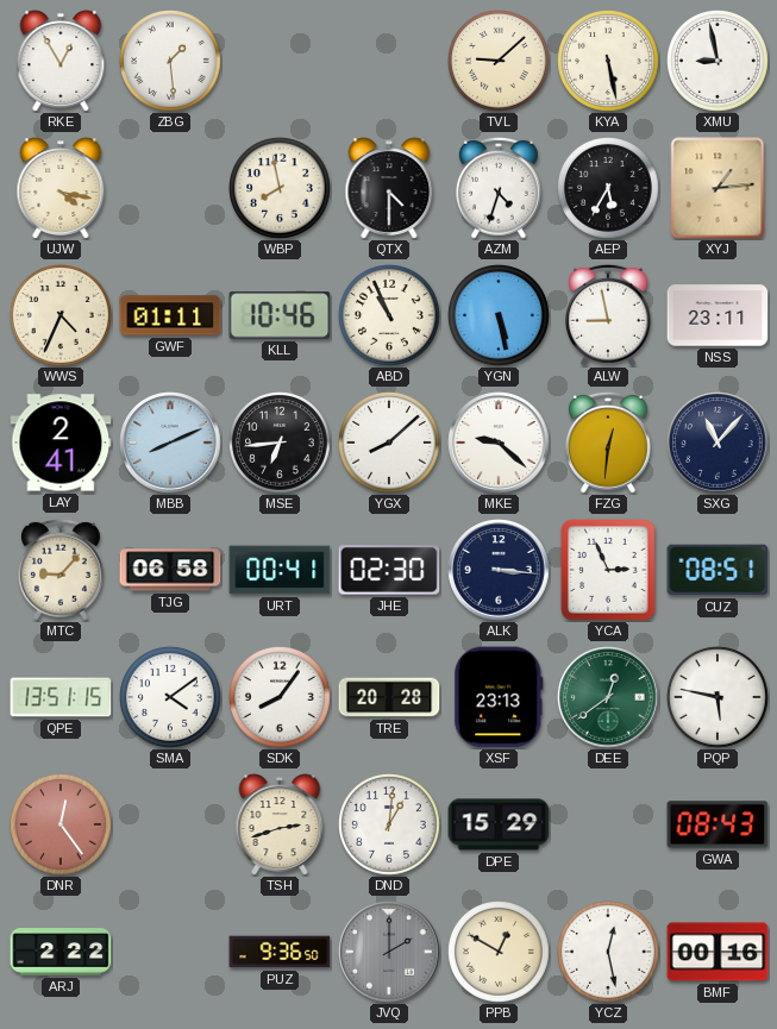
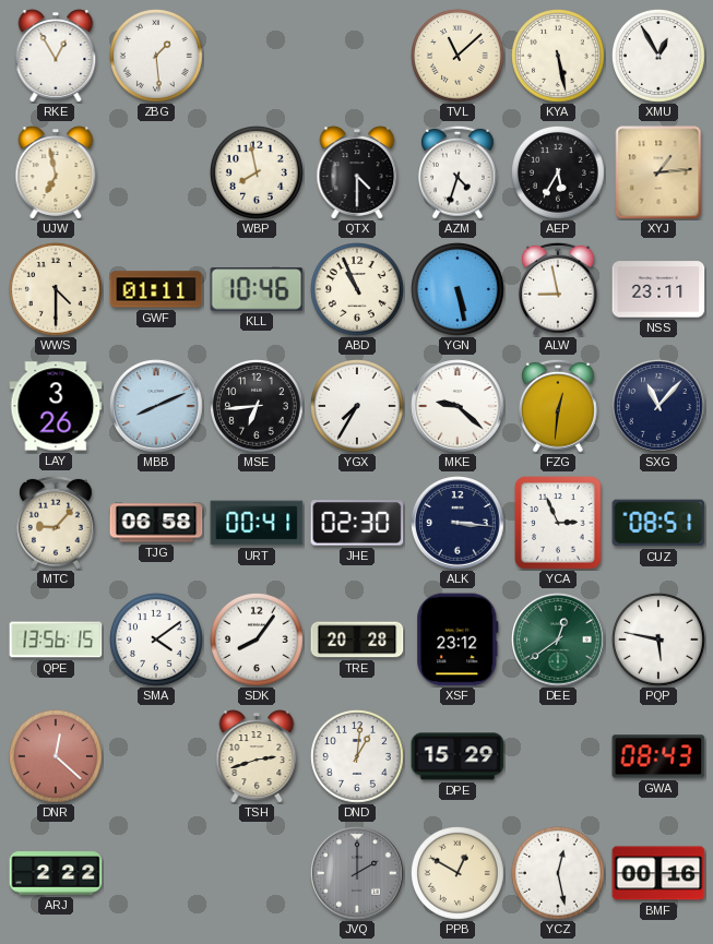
TVL: 9:08 -> 11:08
XMU: 8:58 -> 12:55
UJW: 4:17 -> 6:58
WWS: 4:34 -> 4:30
LAY: 2:41 -> 3:26
YGX: 8:08 -> 7:35
QPE: 13:51 -> 13:56
XSF: 23:13 -> 23:12
DNR: 12:24 -> 12:22
PUZ: 9:36 -> none
